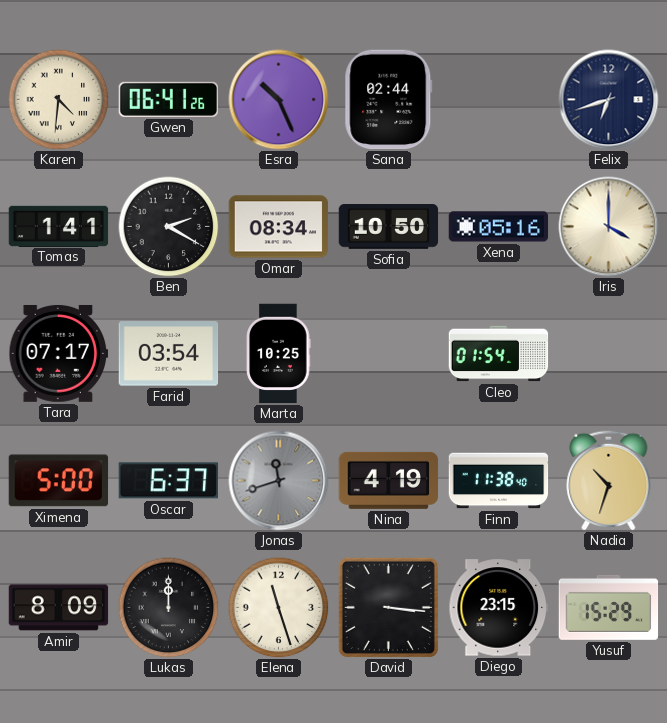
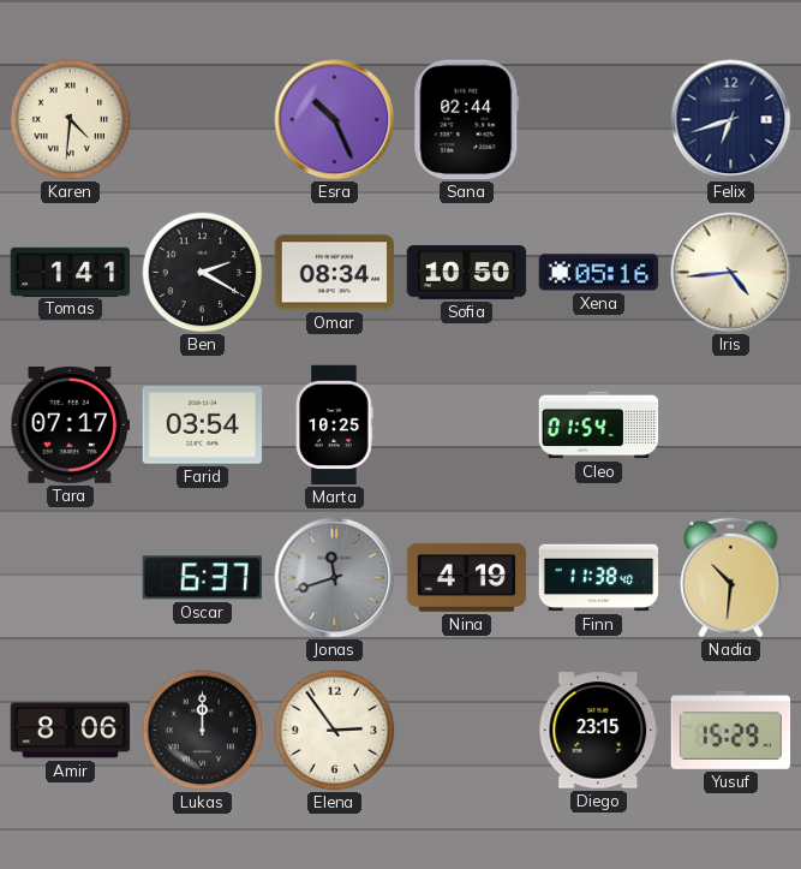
Gwen: 06:41 -> none
Iris: 4:00 -> 4:44
Ximena: 5:00 -> none
Nadia: 10:33 -> 10:31
Amir: 8:09 -> 8:06
Elena: 11:27 -> 2:54
David: 3:16 -> none
